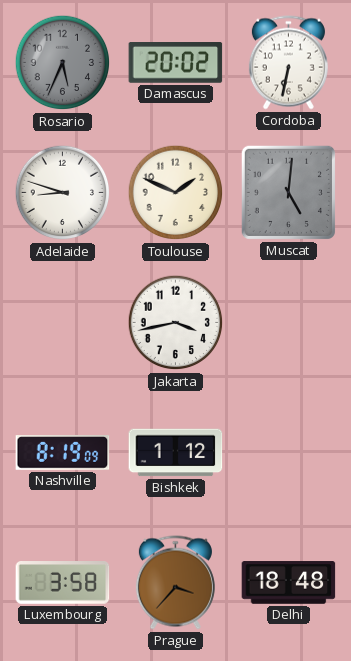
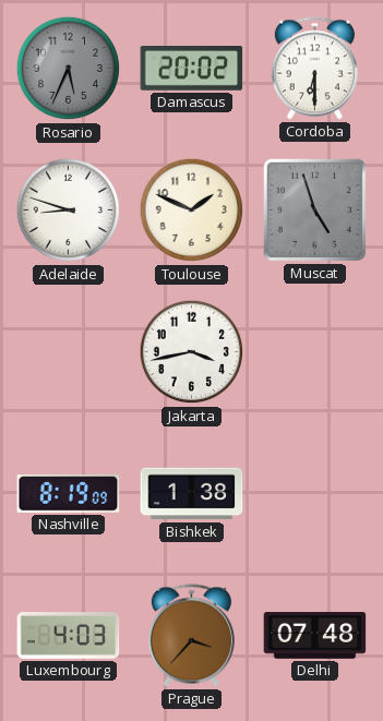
Cordoba: 6:32 -> 6:30
Muscat: 5:01 -> 4:57
Bishkek: 1:12 -> 1:38
Luxembourg: 3:58 -> 4:03
Delhi: 18:48 -> 07:48
